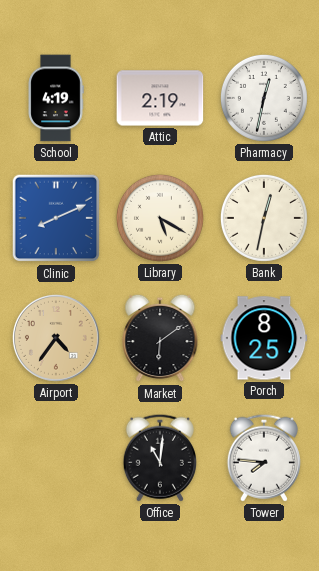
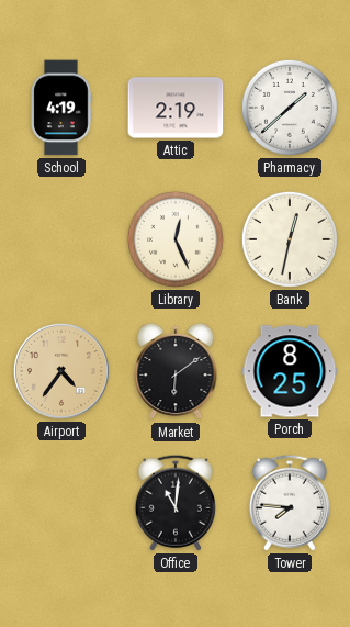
Pharmacy: 12:32 -> 1:38
Clinic: 8:11 -> none
Library: 5:20 -> 12:26
